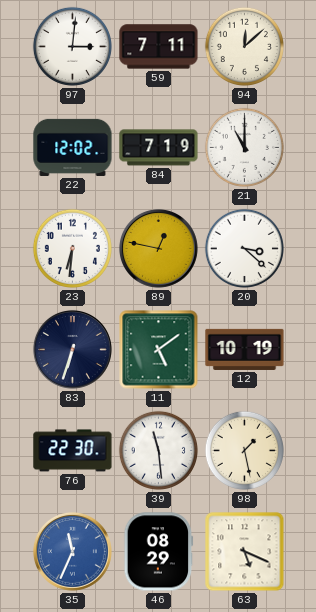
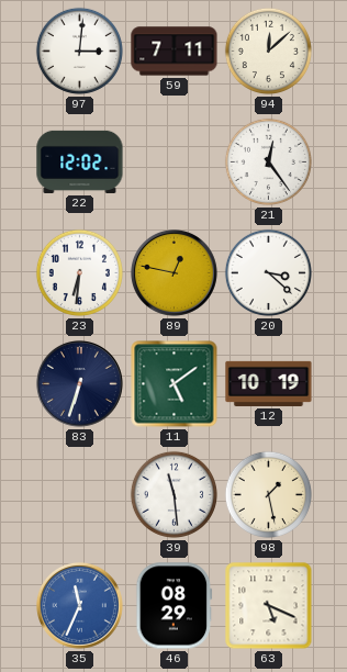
84: 7:19 -> none
21: 11:00 -> 12:24
76: 22:30 -> none
